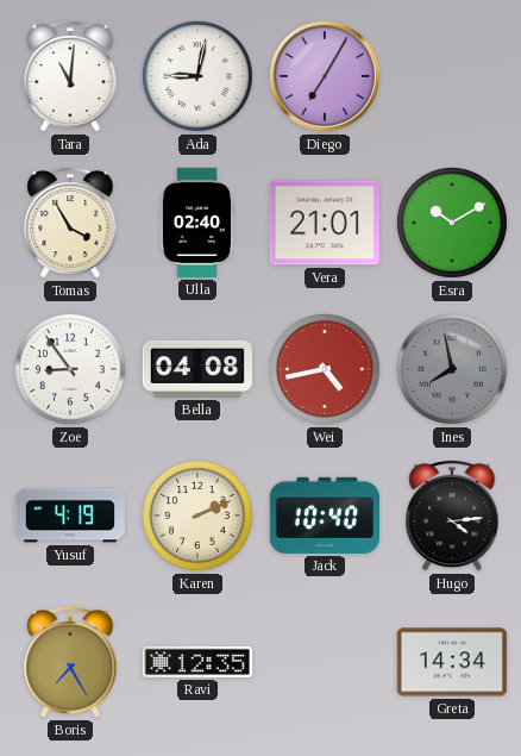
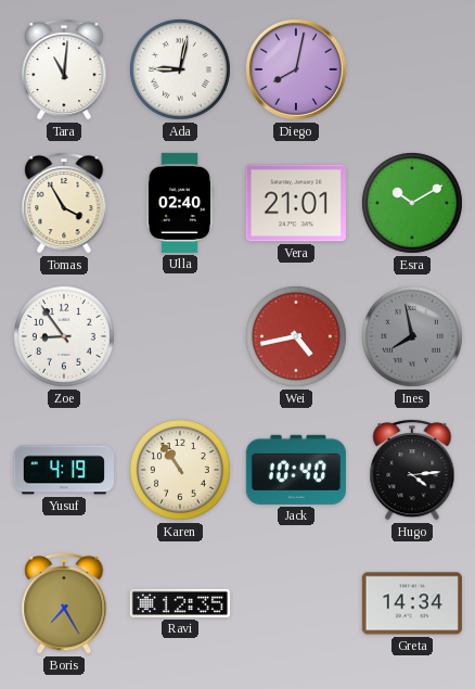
Diego: 7:05 -> 8:02
Bella: 04:08 -> none
Karen: 2:11 -> 10:54
